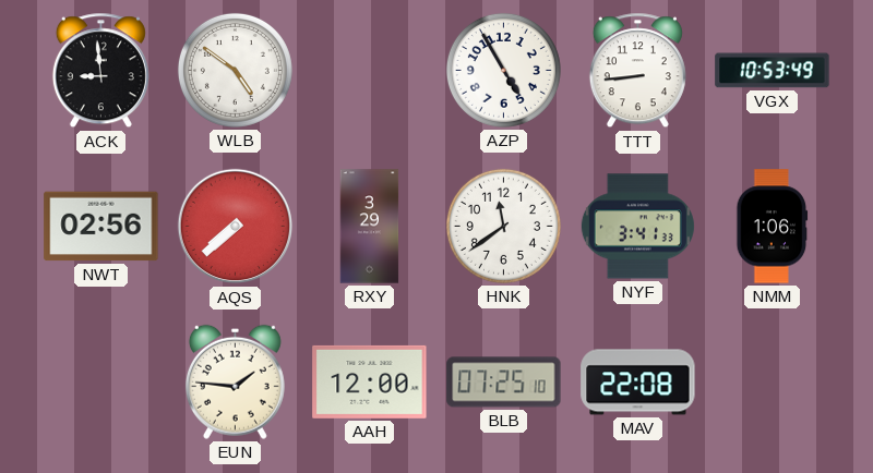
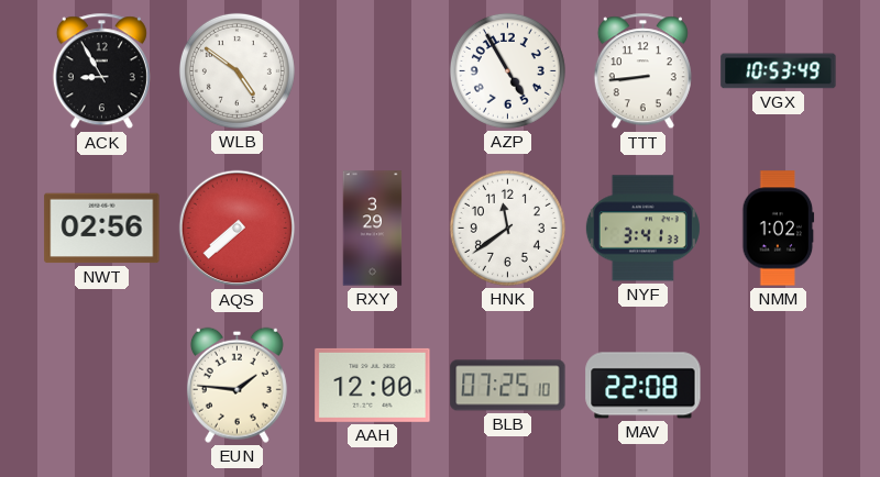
ACK: 8:59 -> 8:55
NMM: 1:06 -> 1:02
